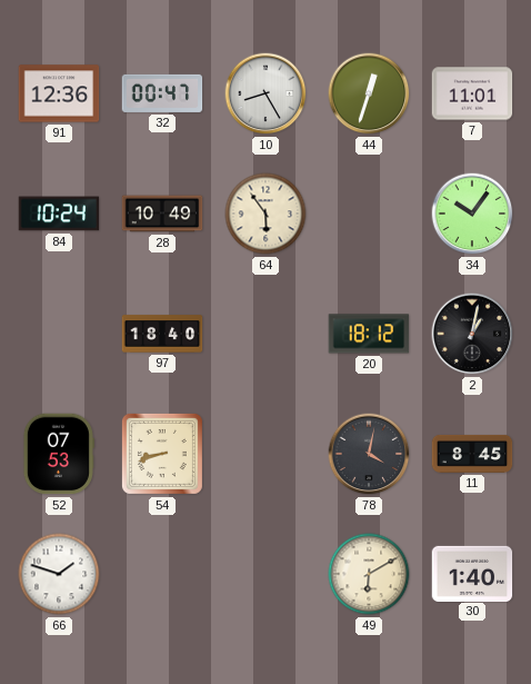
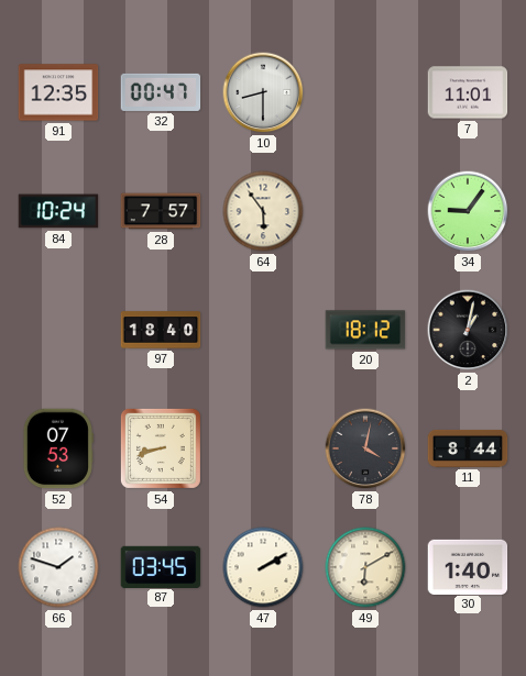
91: 12:36 -> 12:35
10: 8:25 -> 8:30
44: 12:33 -> none
28: 10:49 -> 7:57
34: 10:06 -> 9:06
11: 8:45 -> 8:44
87: none -> 03:45
47: none -> 2:10
